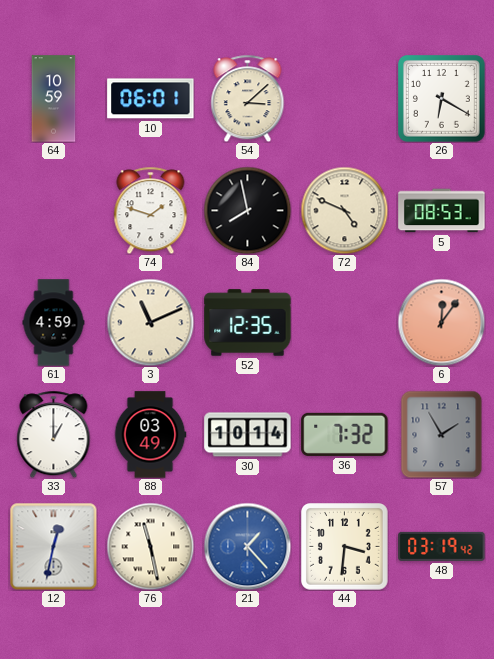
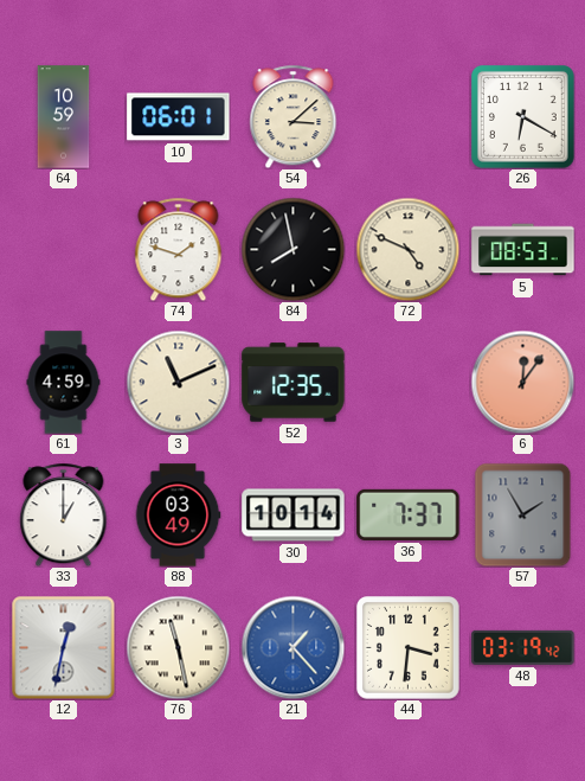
36: 7:32 -> 7:37
